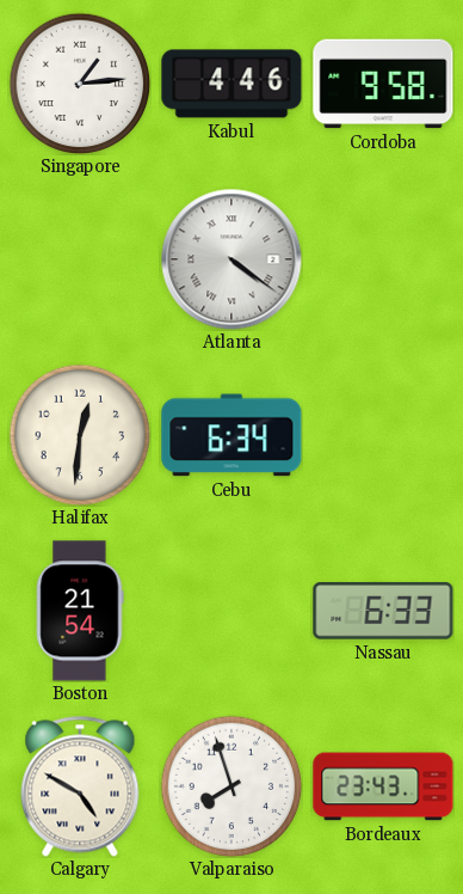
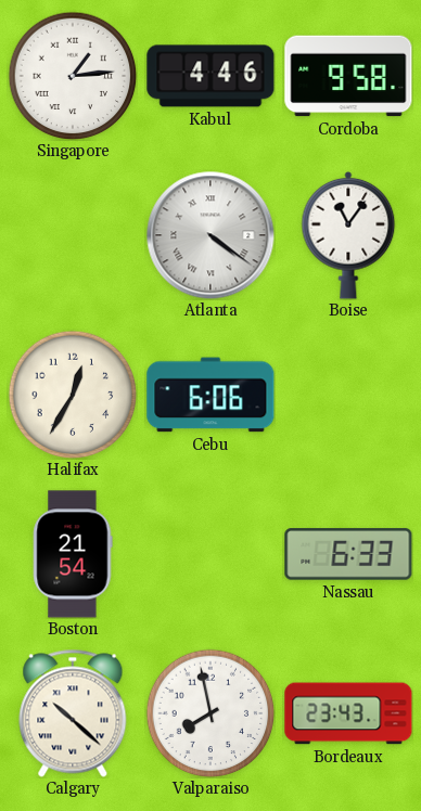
Boise: none -> 11:06
Halifax: 12:31 -> 12:35
Cebu: 6:34 -> 6:06
Calgary: 4:50 -> 10:22
Valparaiso: 7:57 -> 7:58
